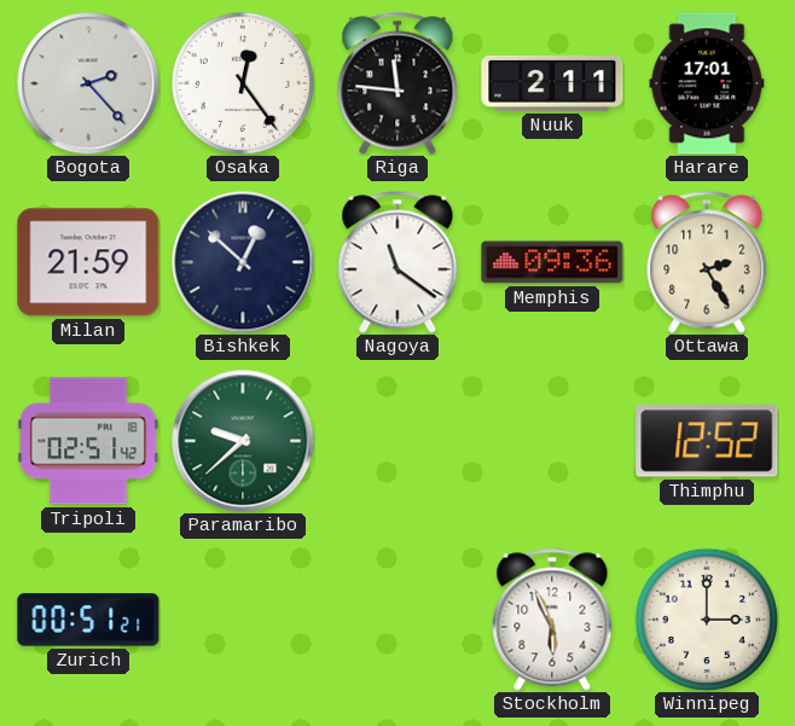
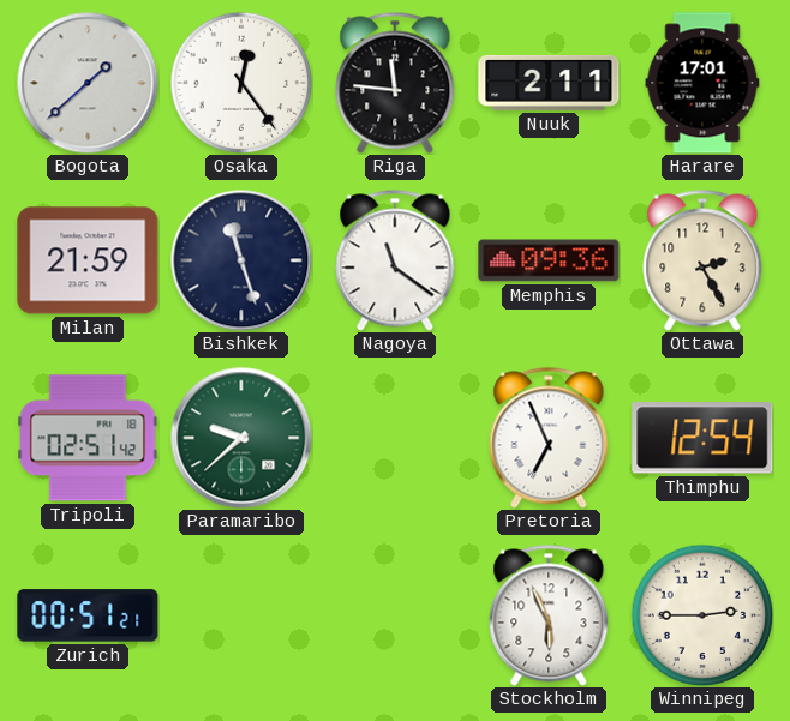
Bogota: 2:23 -> 1:38
Bishkek: 12:52 -> 11:27
Pretoria: none -> 6:56
Thimphu: 12:52 -> 12:54
Winnipeg: 3:00 -> 2:45
